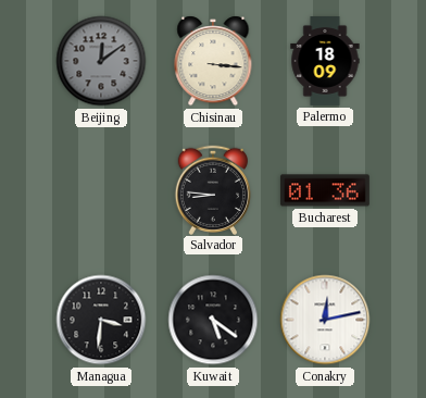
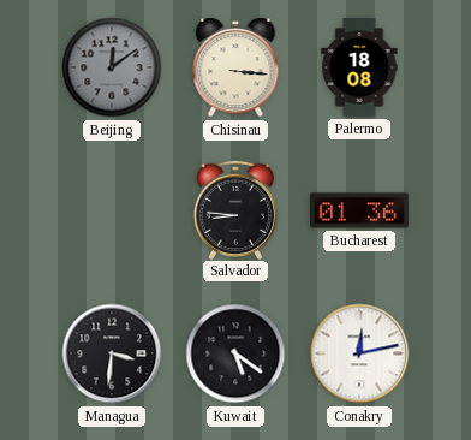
Palermo: 18:09 -> 18:08
